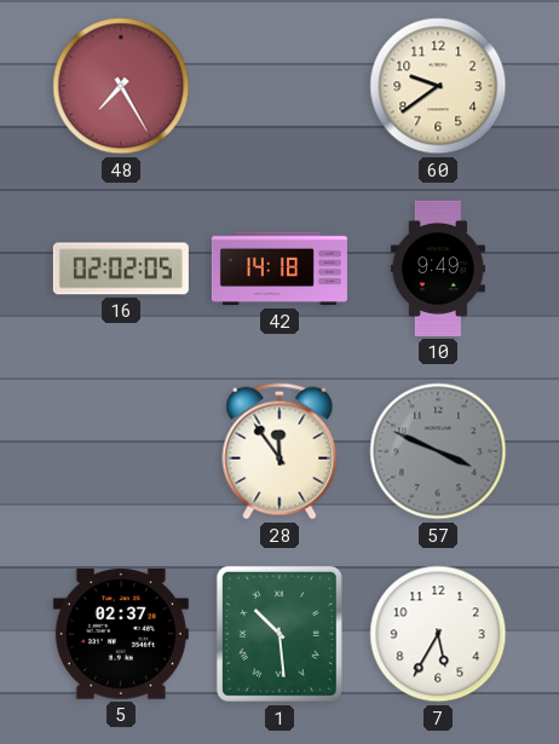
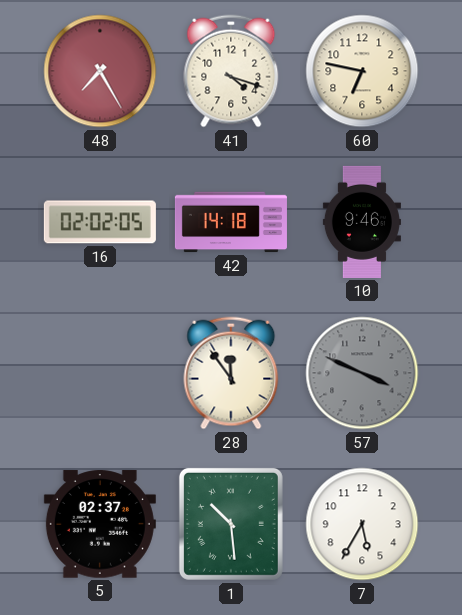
41: none -> 4:18
60: 9:39 -> 6:47
10: 9:49 -> 9:46
